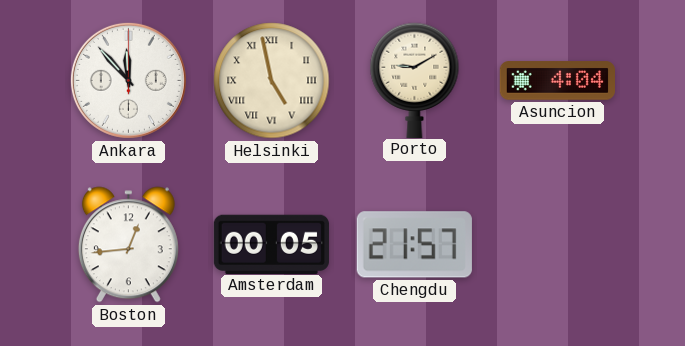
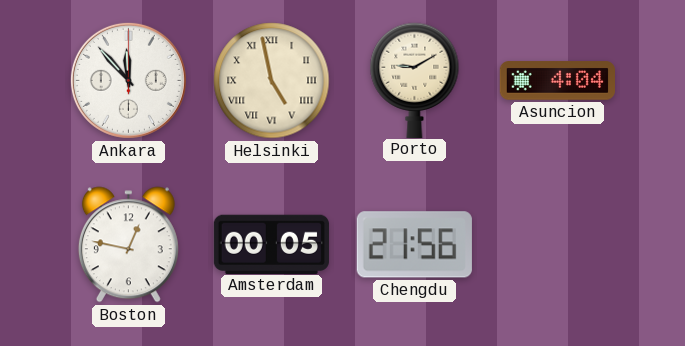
Boston: 12:44 -> 12:47
Chengdu: 21:57 -> 21:56
